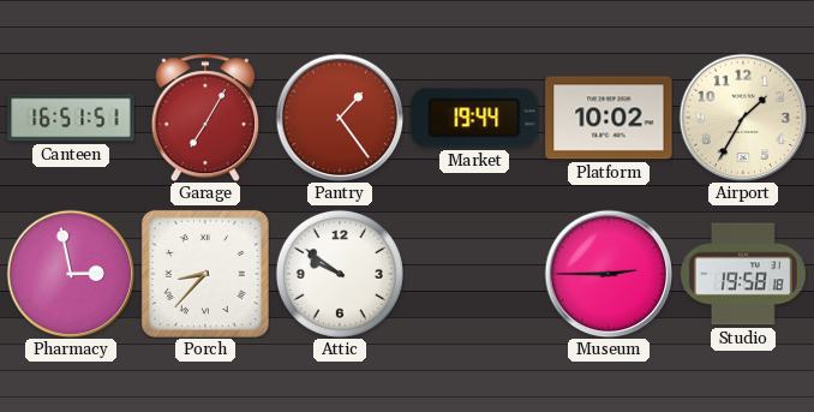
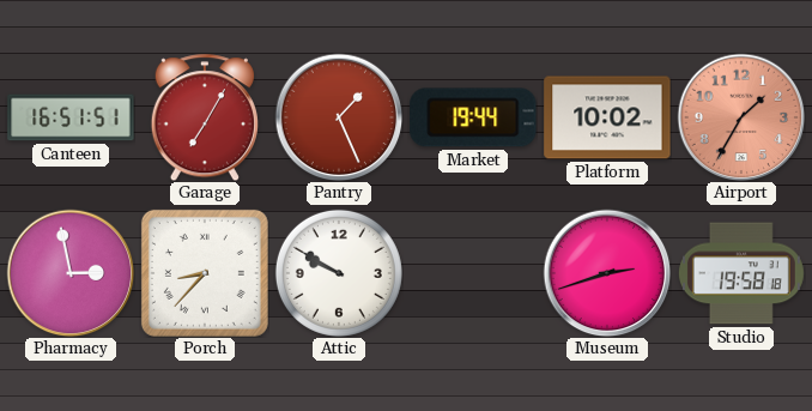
Pantry: 1:24 -> 1:26
Airport dial: cream -> salmon
Attic: 9:51 -> 9:50
Museum: 2:45 -> 2:42
